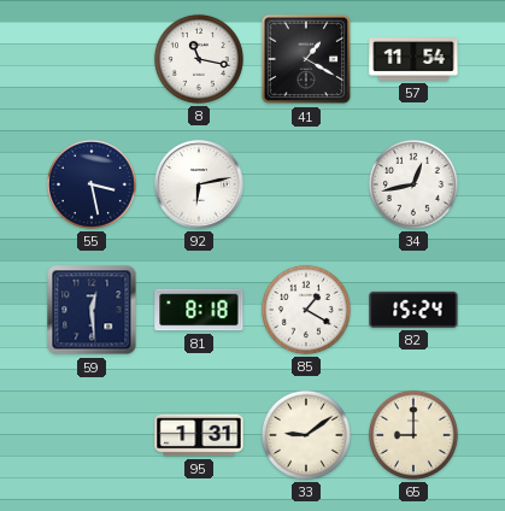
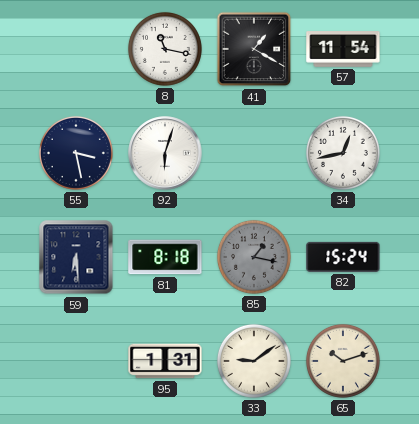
92: 6:13 -> 6:03
59: 12:29 -> 6:29
85: 1:20 -> 1:17
85 dial: white -> grey
65: 9:00 -> 10:12
